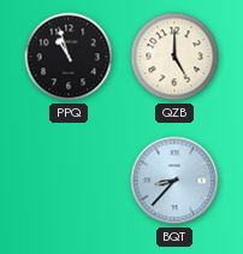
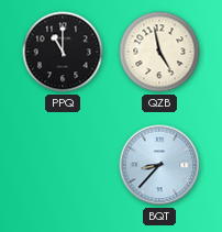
PPQ: 10:57 -> 11:00
QZB: 5:00 -> 4:58
